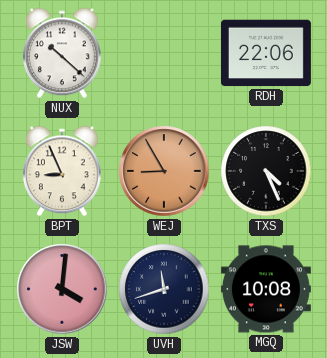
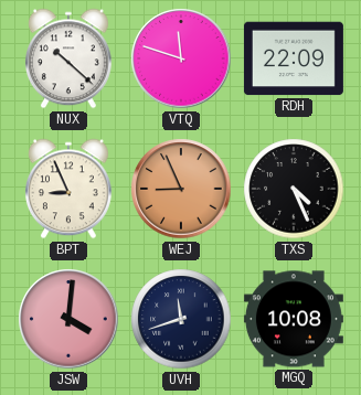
VTQ: none -> 11:48
RDH: 22:06 -> 22:09
WEJ: 8:55 -> 8:56
